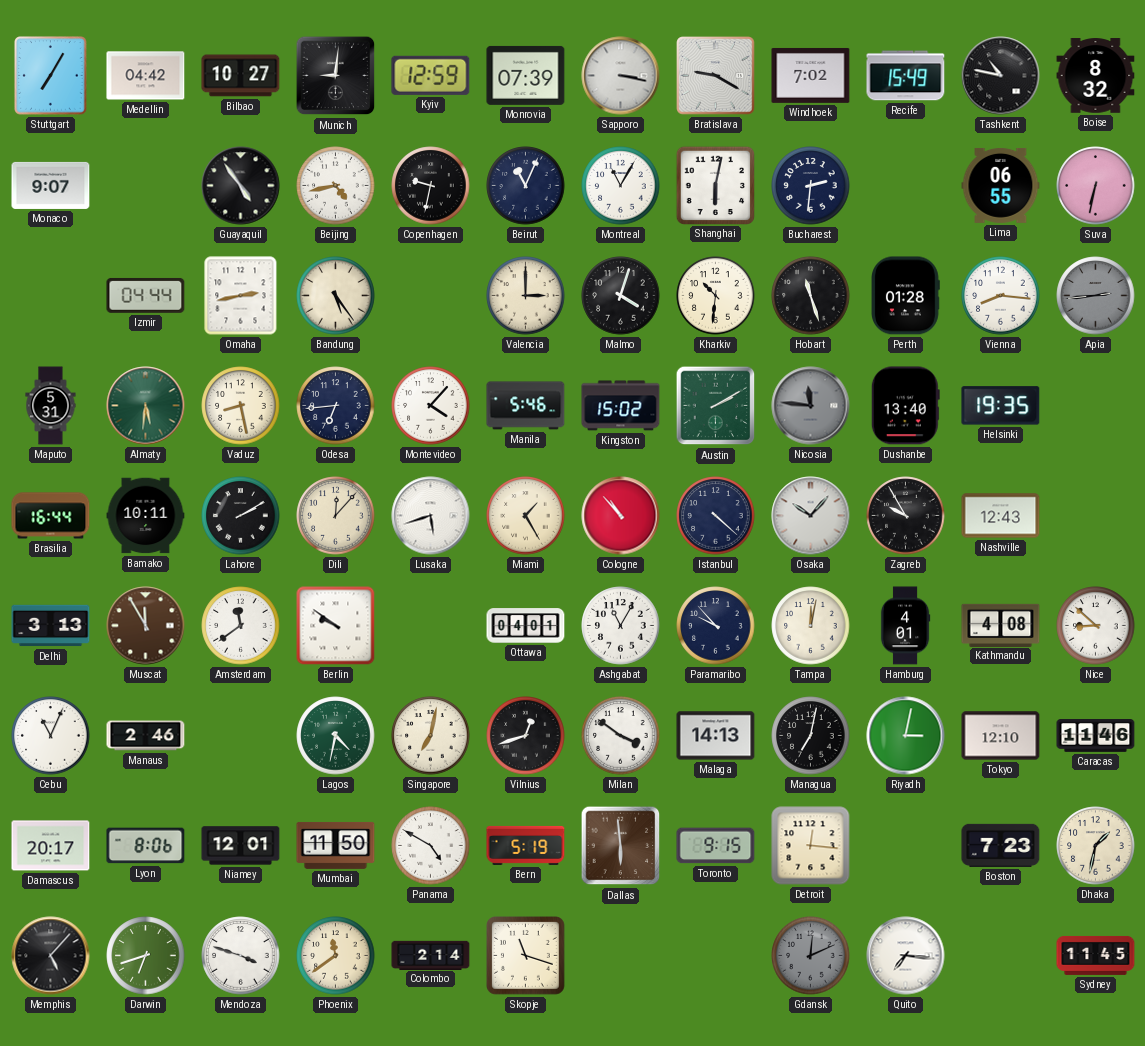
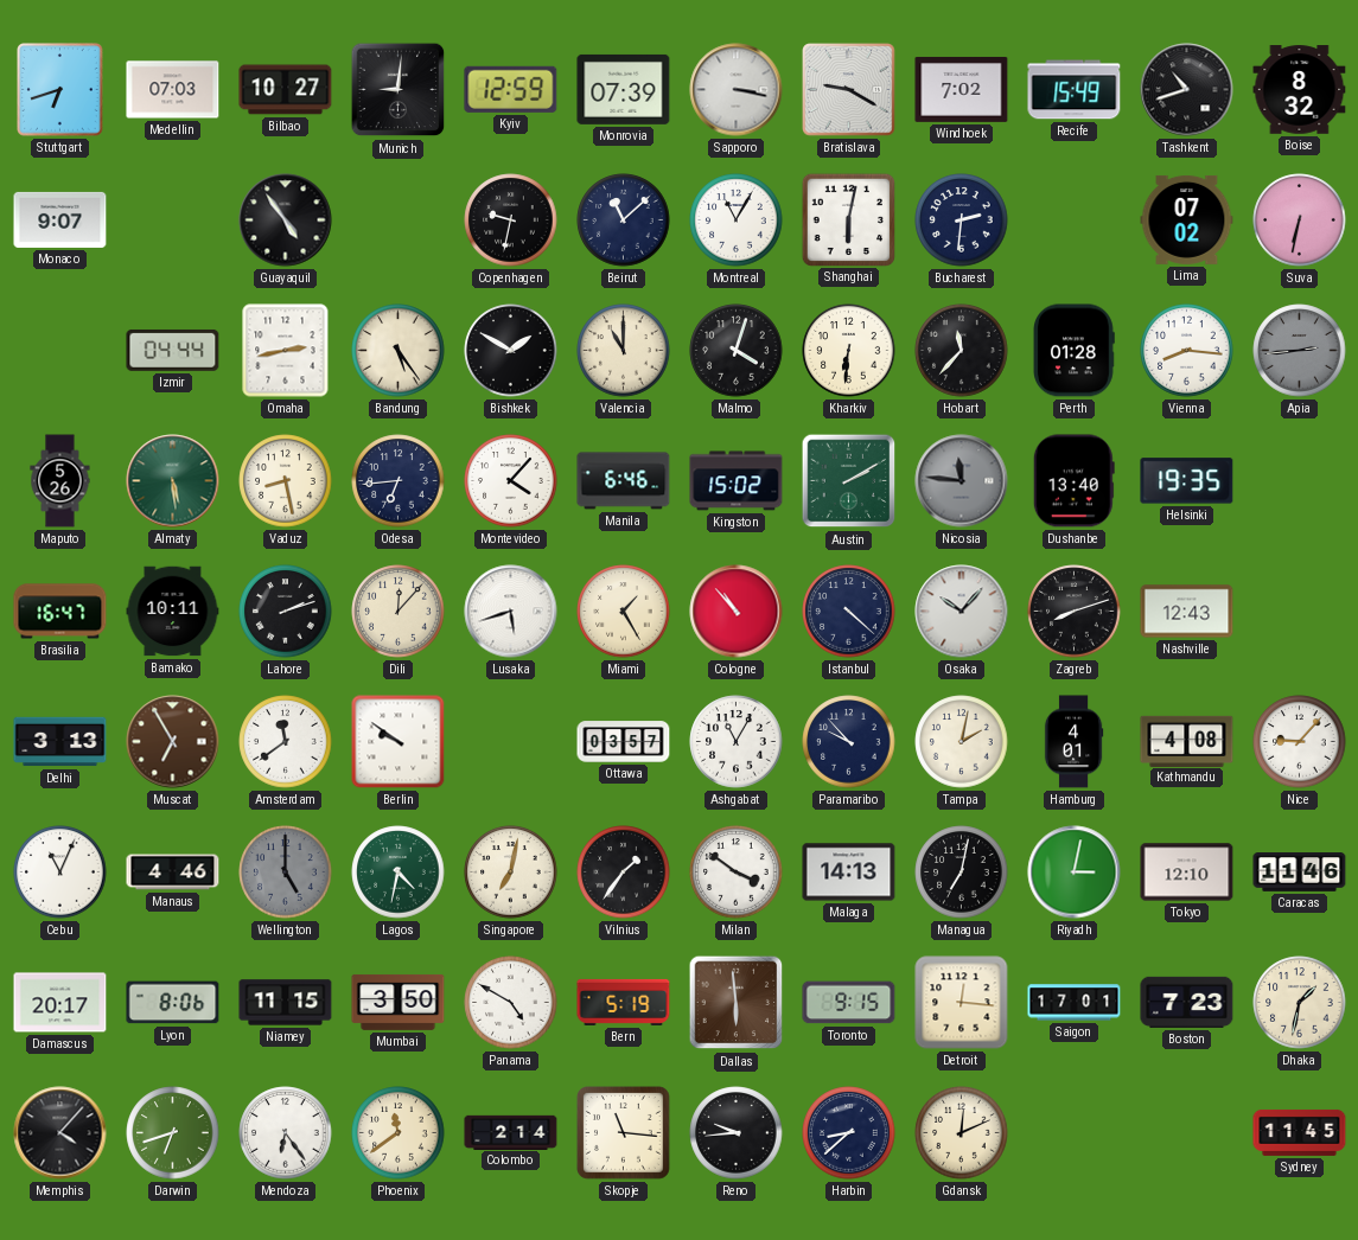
Stuttgart: 7:05 -> 6:42
Medellin: 04:42 -> 07:03
Tashkent: 10:47 -> 10:42
Beijing: 4:43 -> none
Beirut: 11:04 -> 11:08
Lima: 06:55 -> 07:02
Bishkek: none -> 1:50
Valencia: 3:00 -> 11:00
Kharkiv: 10:31 -> 6:31
Hobart: 11:27 -> 11:37
Maputo: 5:31 -> 5:26
Almaty: 5:31 -> 5:29
Manila: 5:46 -> 6:46
Brasilia: 16:44 -> 16:47
Lahore: 2:10 -> 2:12
Zagreb: 9:55 -> 8:12
Muscat: 11:55 -> 6:55
Ottawa: 04:01 -> 03:57
Tampa: 12:02 -> 2:02
Nice: 8:52 -> 9:07
Manaus: 2:46 -> 4:46
Wellington: none -> 5:00
Vilnius: 12:42 -> 1:36
Niamey: 12:01 -> 11:15
Mumbai: 11:50 -> 3:50
Saigon: none -> 17:01
Memphis: 5:07 -> 4:07
Mendoza: 3:48 -> 6:24
Skopje: 11:18 -> 11:16
Reno: none -> 9:44
Harbin: none -> 8:38
Gdansk dial: grey -> cream
Quito: 7:16 -> none
